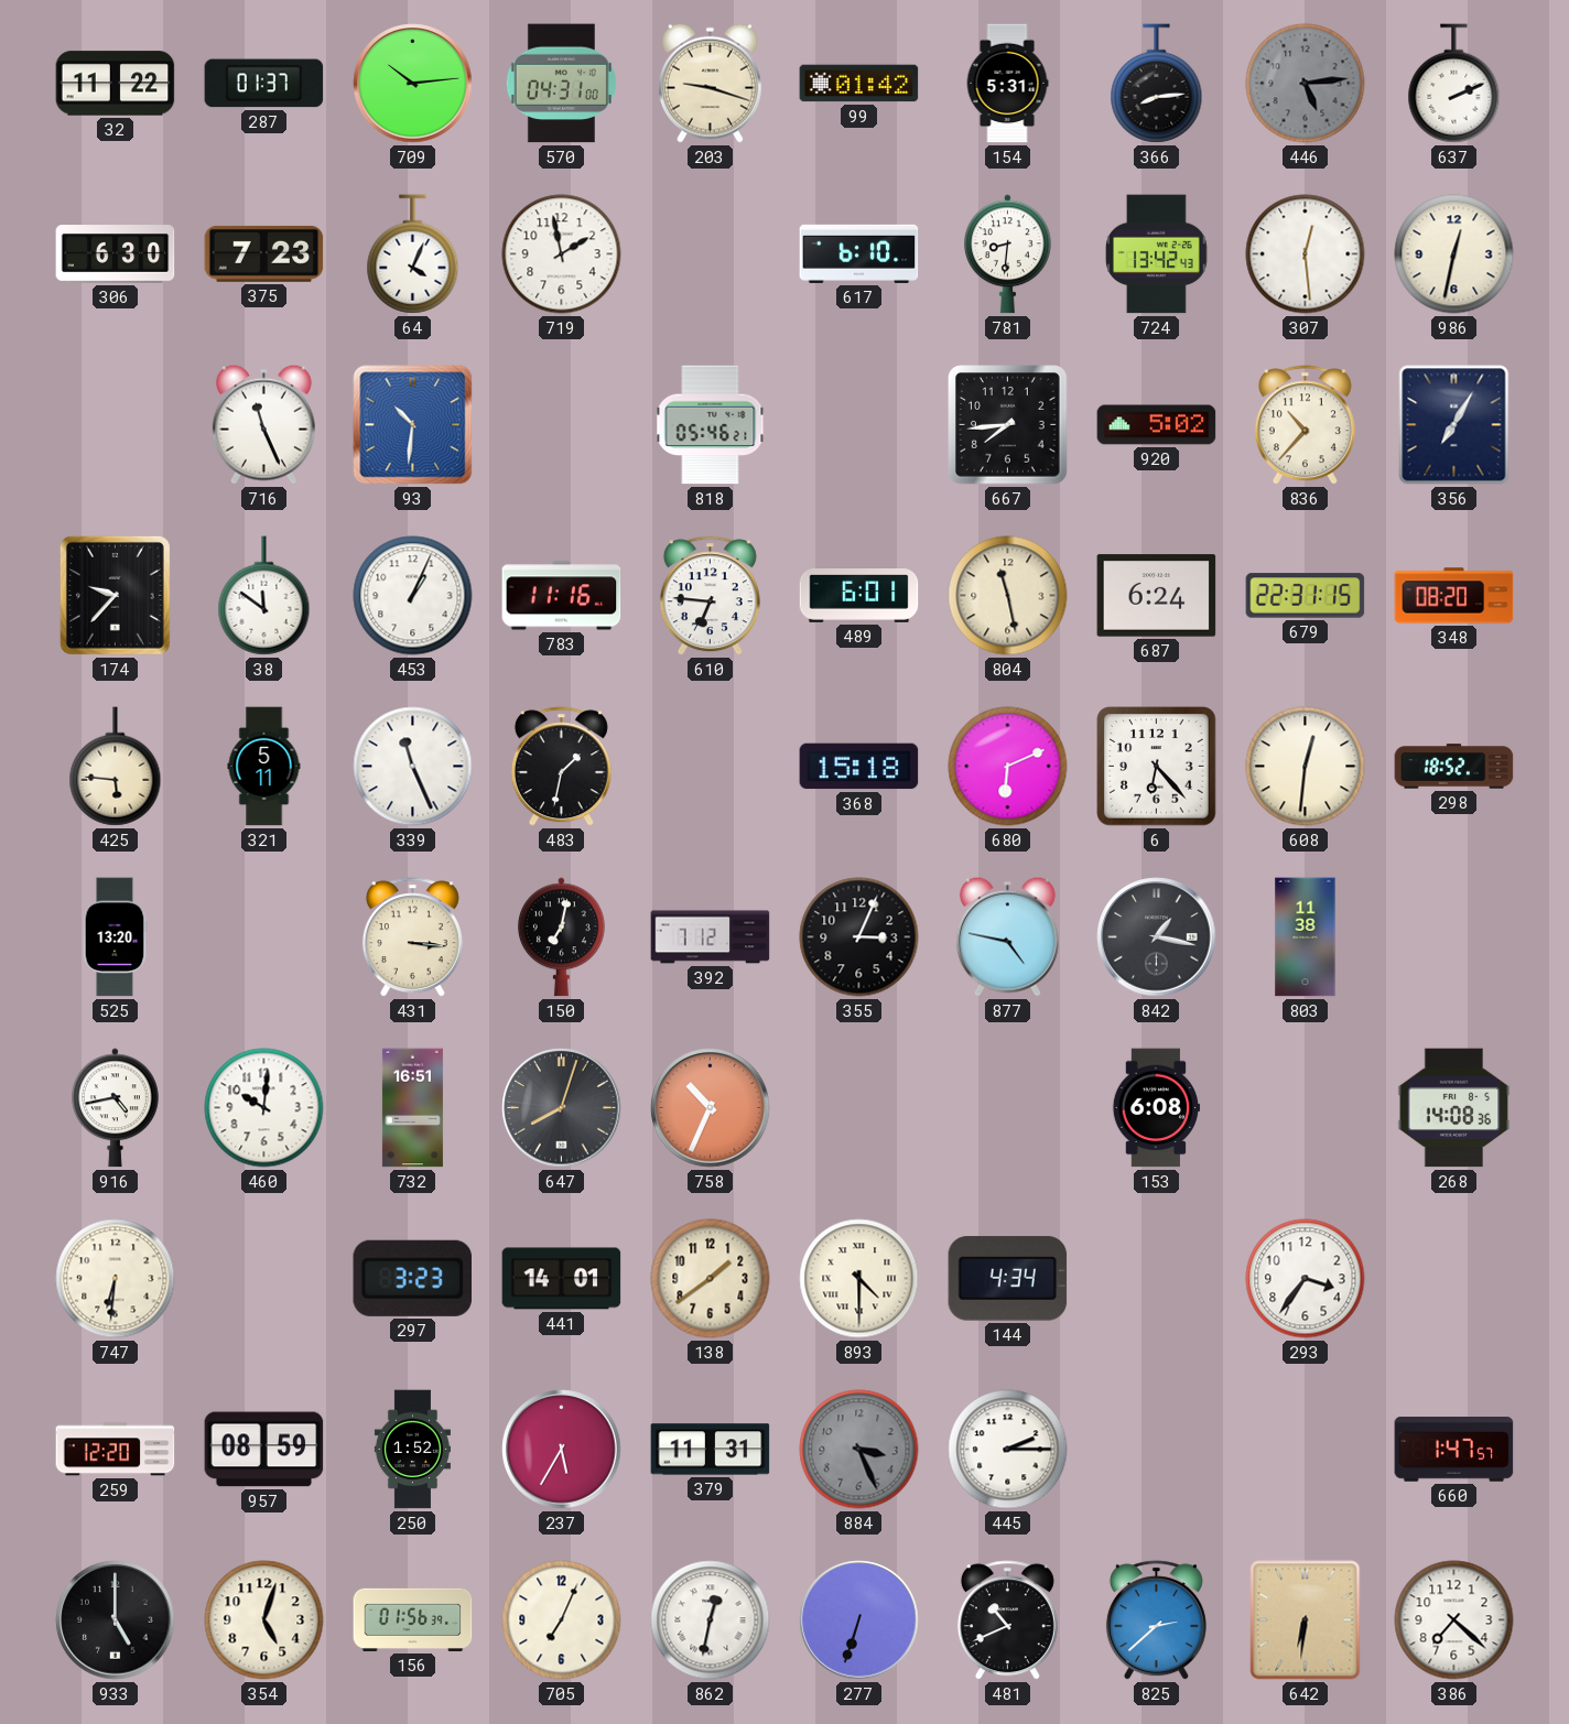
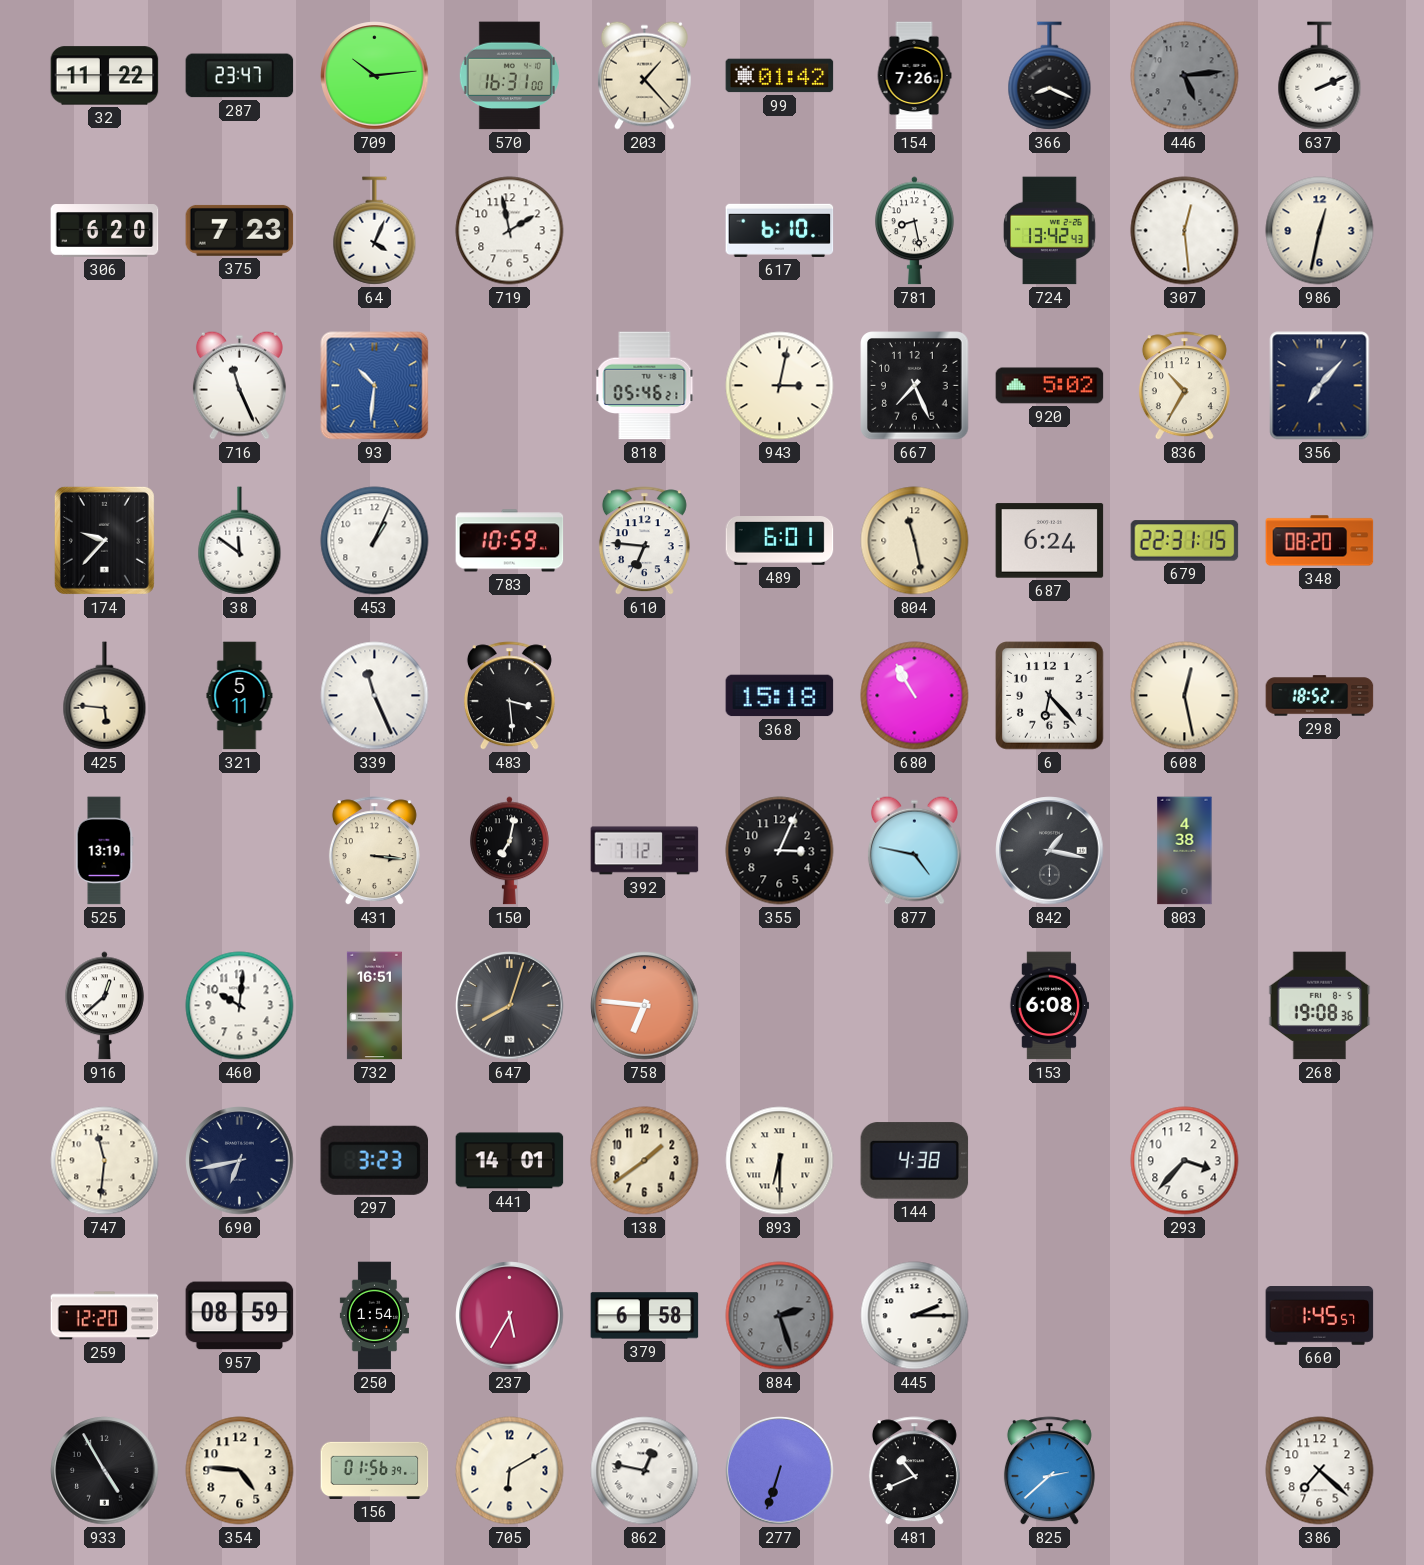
287: 01:37 -> 23:47
570: 04:31 -> 16:31
203: 9:18 -> 1:23
154: 5:31 -> 7:26
366: 8:14 -> 8:19
306: 6:30 -> 6:20
781: 8:31 -> 8:28
943: none -> 3:02
667: 7:44 -> 7:26
836: 10:37 -> 10:35
356: 7:05 -> 7:07
783: 11:16 -> 10:59
483: 1:32 -> 3:29
680: 6:11 -> 10:55
608: 12:31 -> 12:28
525: 13:20 -> 13:19
803: 11:38 -> 4:38
916: 4:43 -> 12:38
758: 10:34 -> 6:46
268: 14:08 -> 19:08
747: 6:31 -> 11:31
690: none -> 6:43
893: 4:30 -> 6:30
144: 4:34 -> 4:38
293: 3:36 -> 3:37
250: 1:52 -> 1:54
379: 11:31 -> 6:58
884: 3:26 -> 2:27
660: 1:47 -> 1:45
933: 5:00 -> 4:55
354: 5:03 -> 4:46
705: 7:04 -> 6:10
862: 12:32 -> 12:47
642: 6:31 -> none
